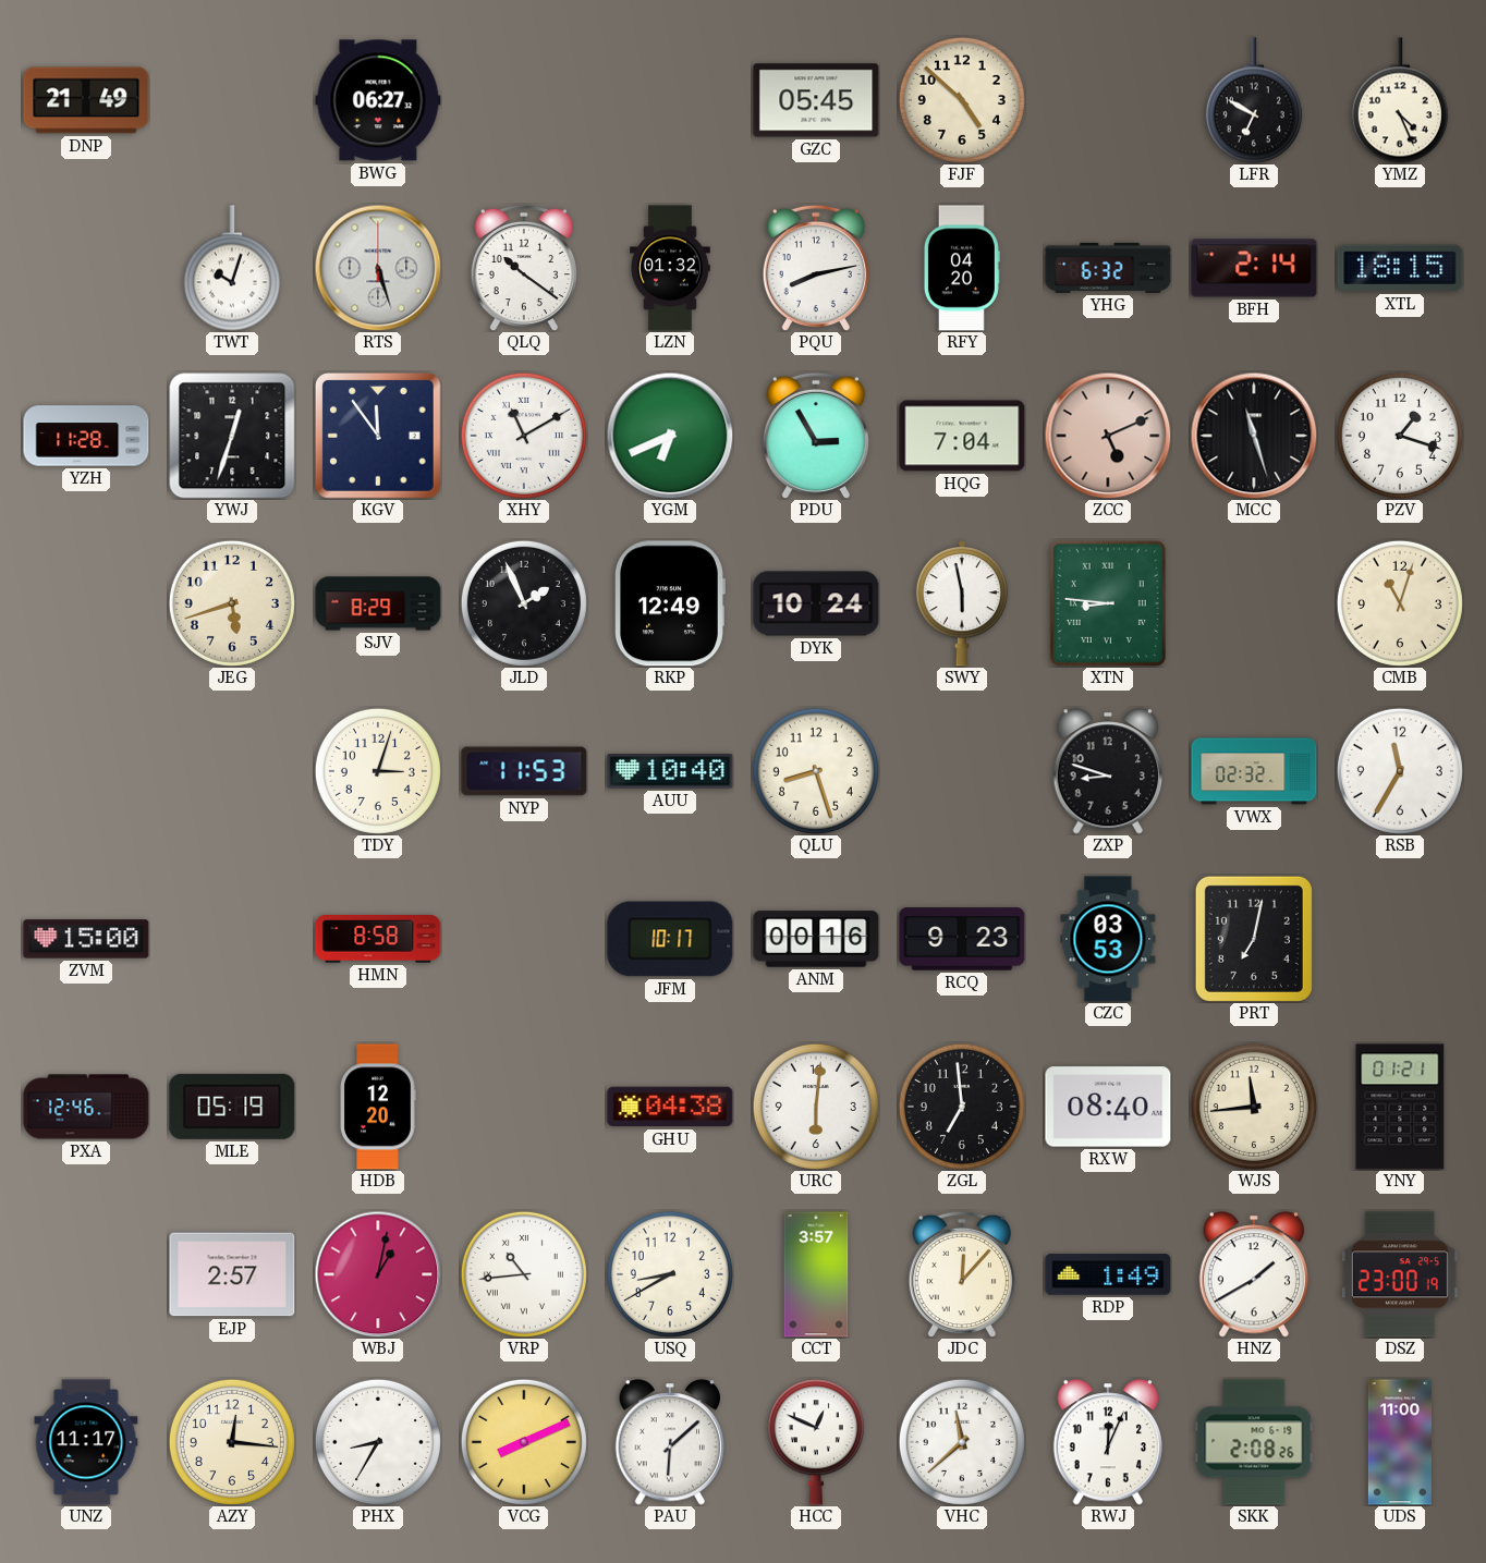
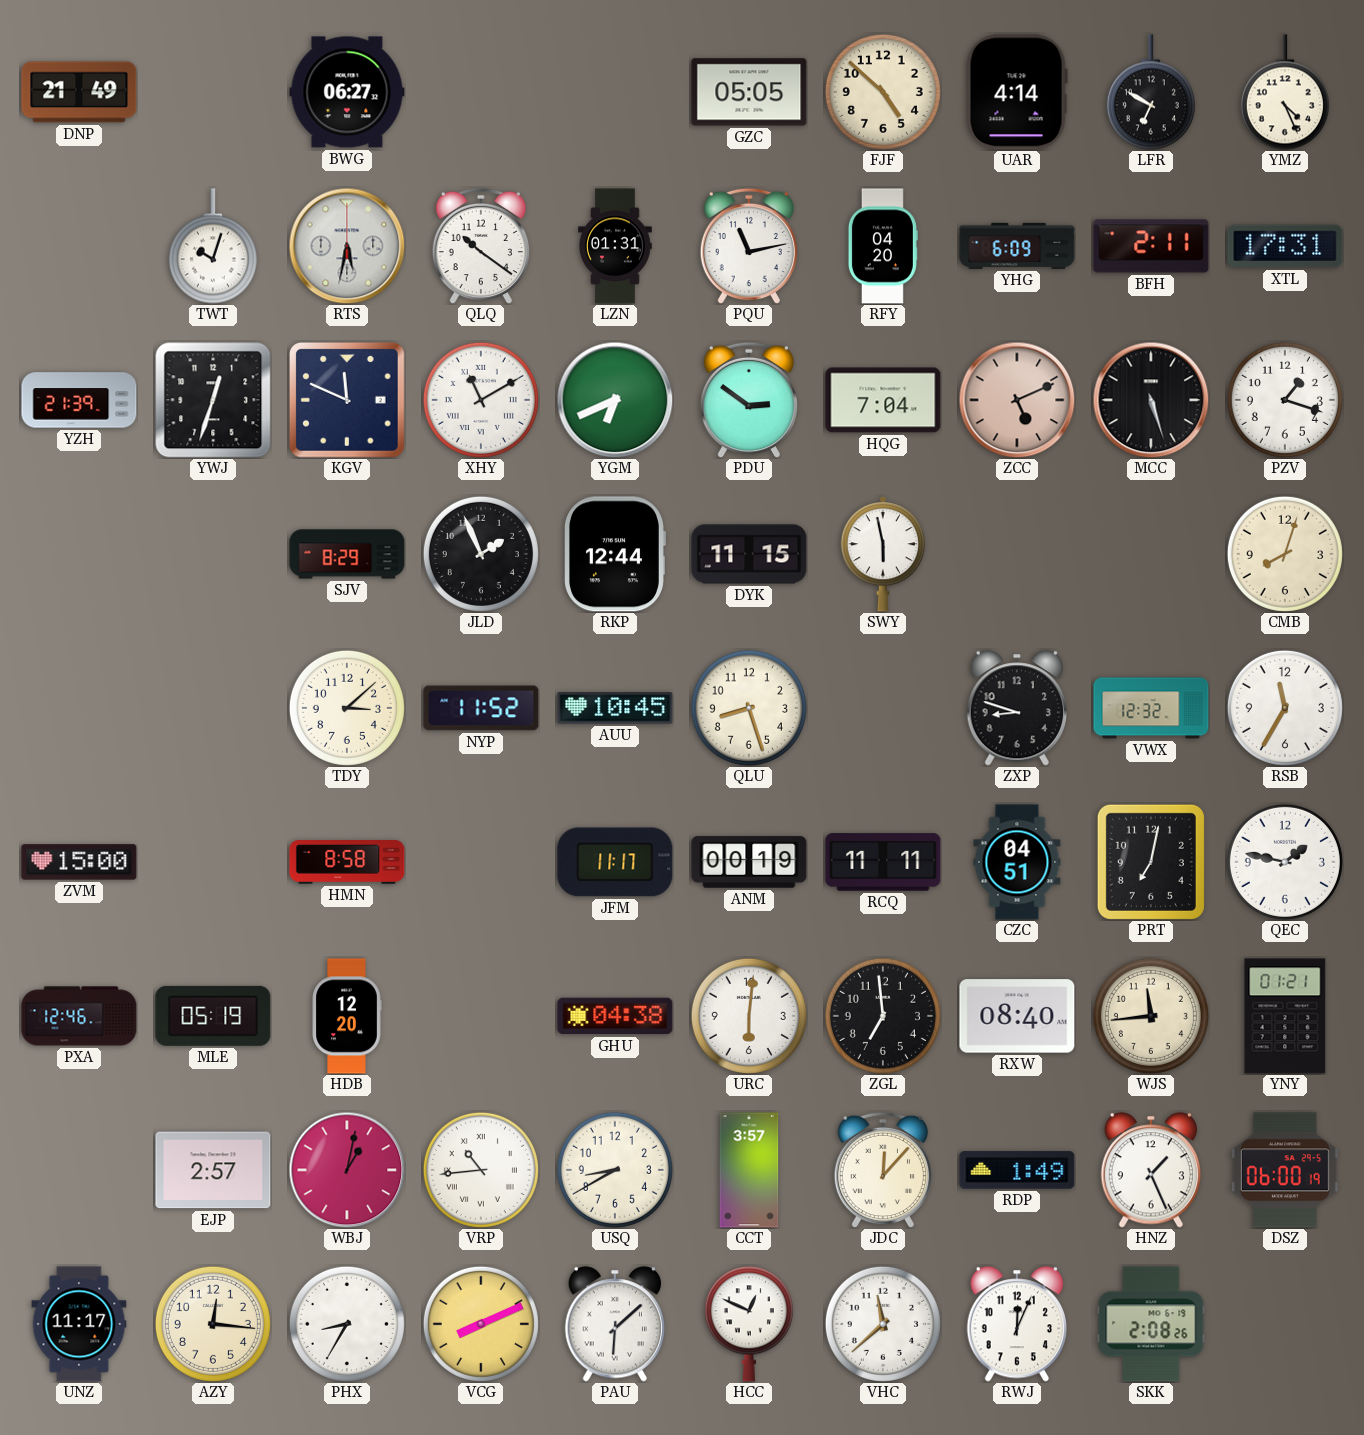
GZC: 05:45 -> 05:05
UAR: none -> 4:14
RTS: 5:27 -> 5:32
LZN: 01:32 -> 01:31
PQU: 8:13 -> 11:13
YHG: 6:32 -> 6:09
BFH: 2:14 -> 2:11
XTL: 18:15 -> 17:31
YZH: 11:28 -> 21:39
KGV: 11:54 -> 11:49
PDU: 2:55 -> 2:51
MCC: 11:27 -> 5:27
JEG: 5:42 -> none
RKP: 12:49 -> 12:44
DYK: 10:24 -> 11:15
XTN: 8:46 -> none
CMB: 11:03 -> 8:03
TDY: 3:03 -> 3:08
NYP: 11:53 -> 11:52
AUU: 10:40 -> 10:45
VWX: 02:32 -> 12:32
JFM: 10:17 -> 11:17
ANM: 00:16 -> 00:19
RCQ: 9:23 -> 11:11
CZC: 03:53 -> 04:51
QEC: none -> 1:47
HNZ: 1:40 -> 1:26
DSZ: 23:00 -> 06:00
UDS: 11:00 -> none
